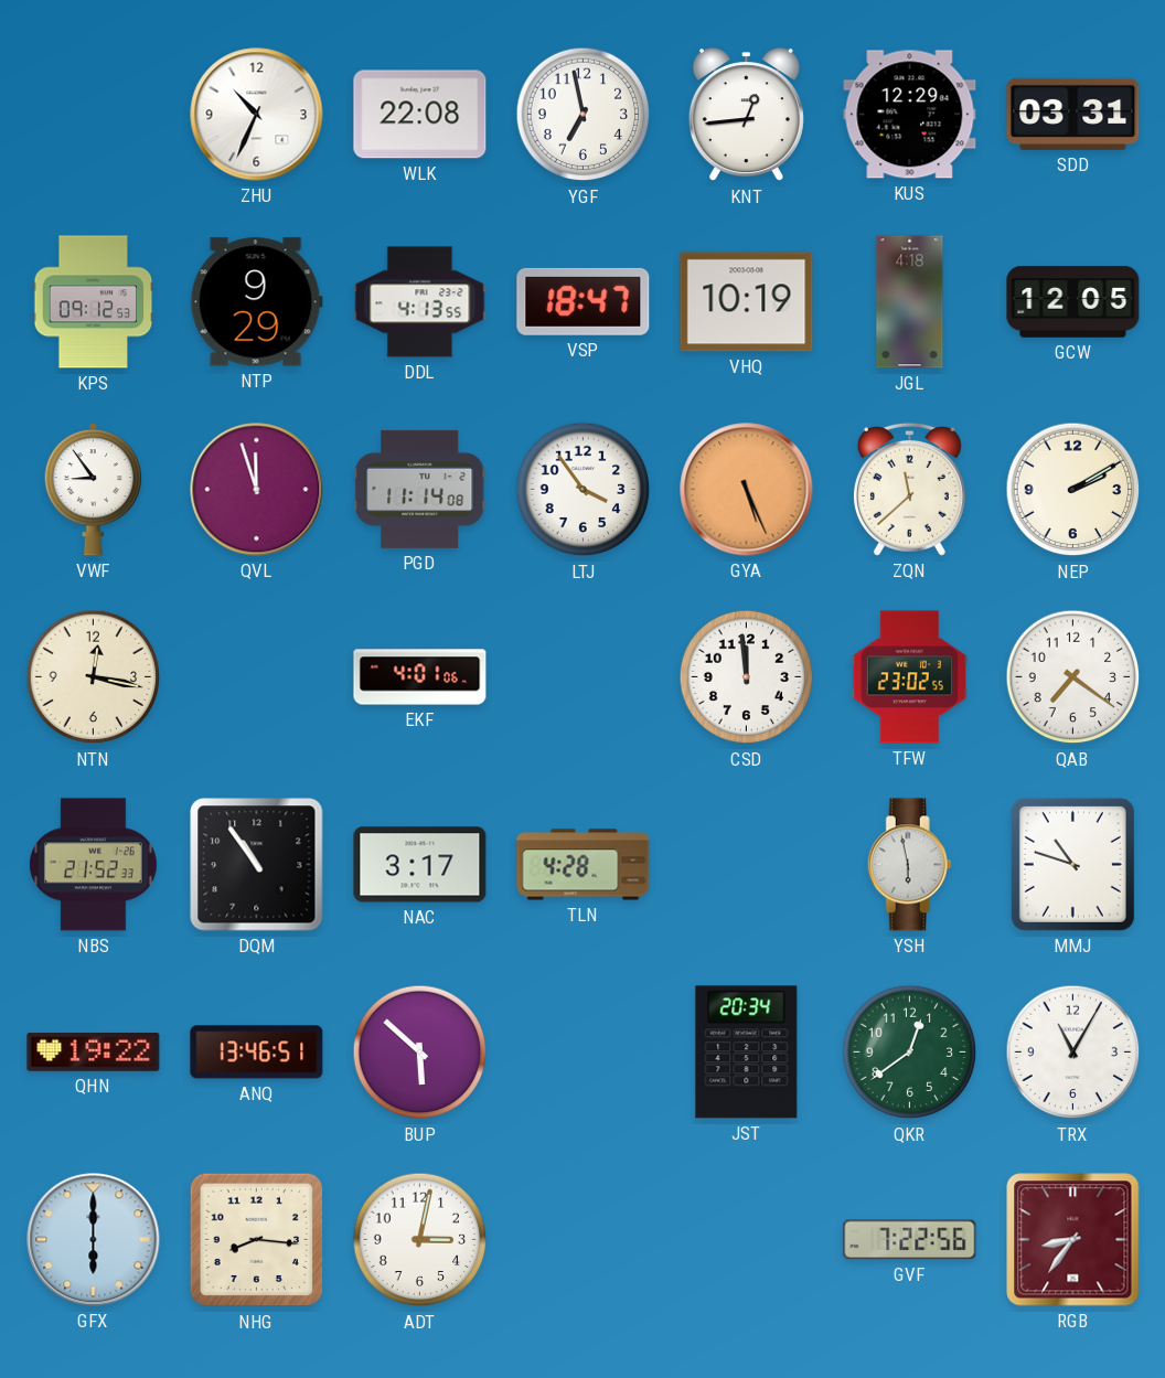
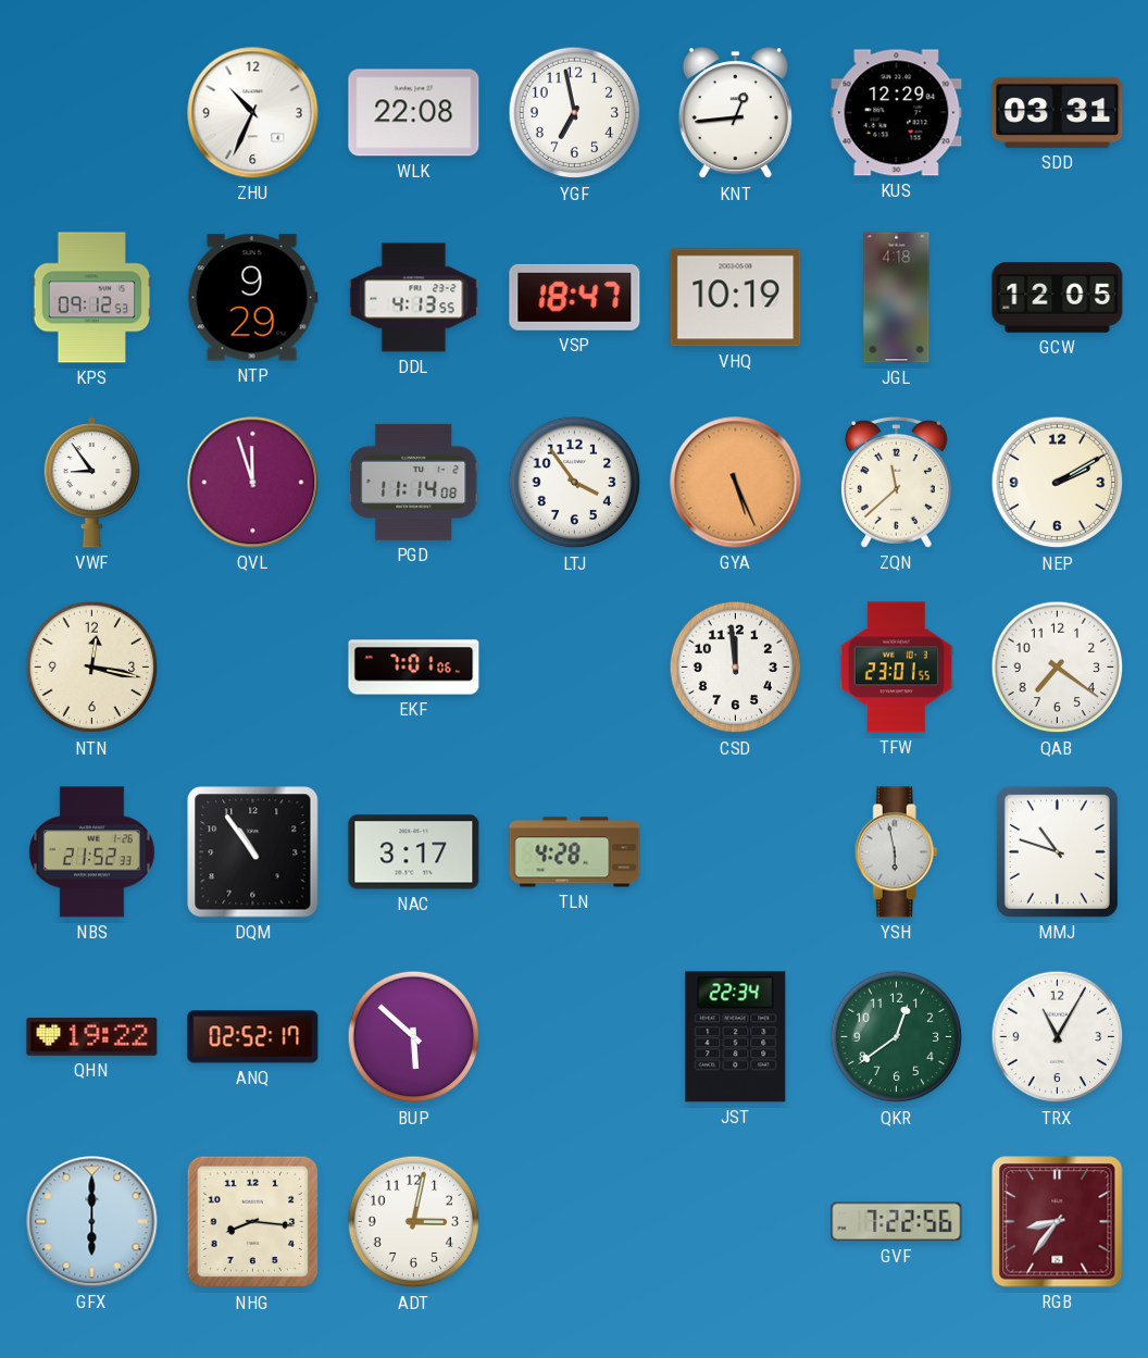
EKF: 4:01 -> 7:01
TFW: 23:02 -> 23:01
ANQ: 13:46 -> 02:52
JST: 20:34 -> 22:34
